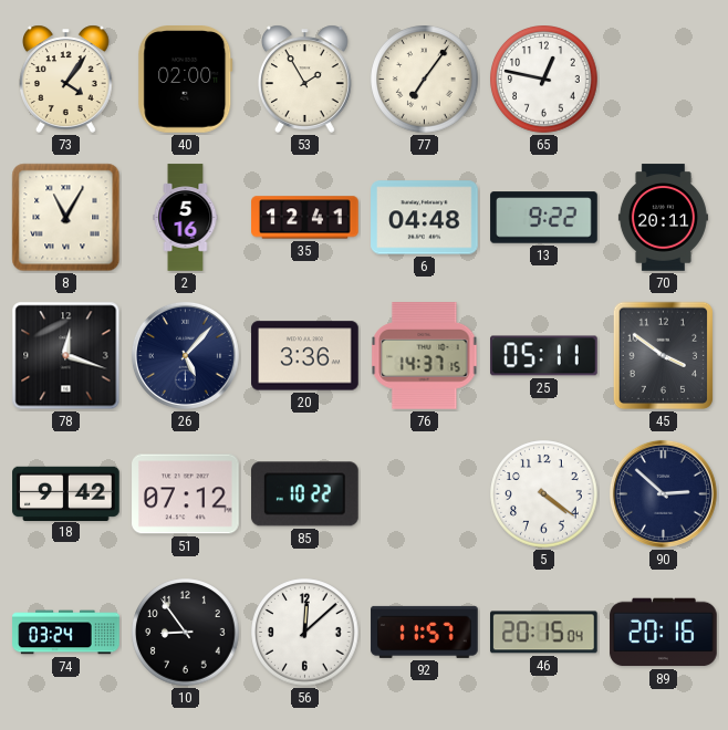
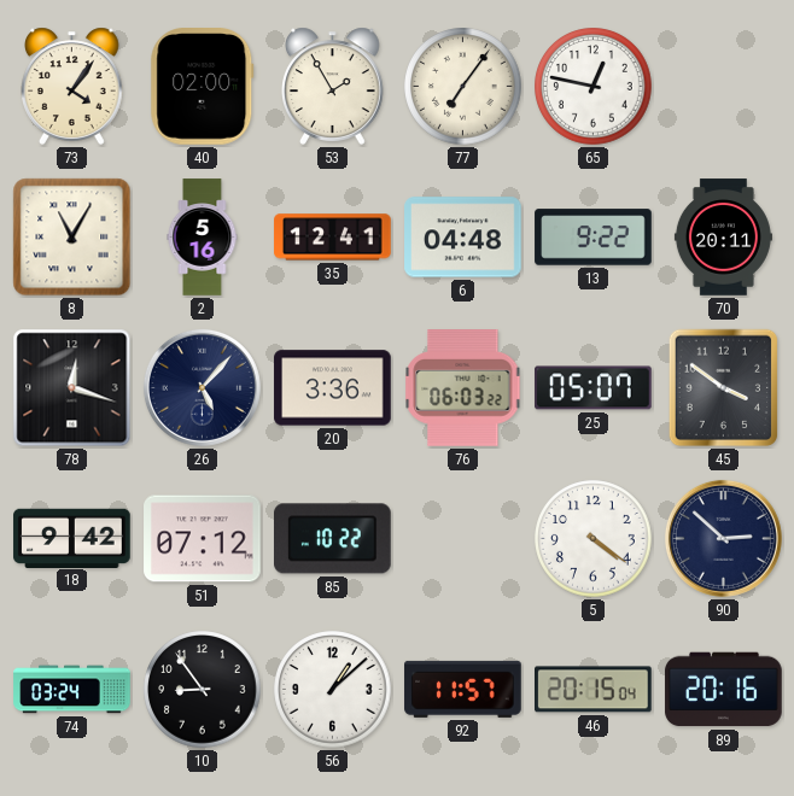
76: 14:37 -> 06:03
25: 05:11 -> 05:07
56: 12:08 -> 1:08
